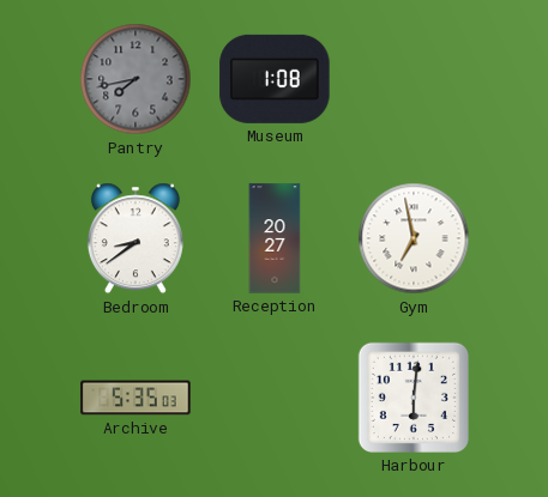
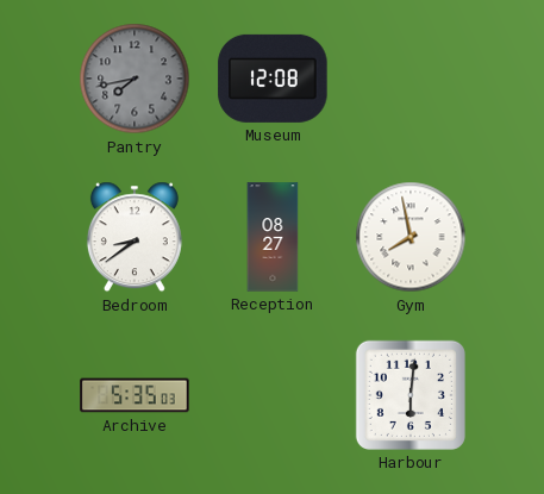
Museum: 1:08 -> 12:08
Reception: 20:27 -> 08:27
Gym: 6:58 -> 7:58
